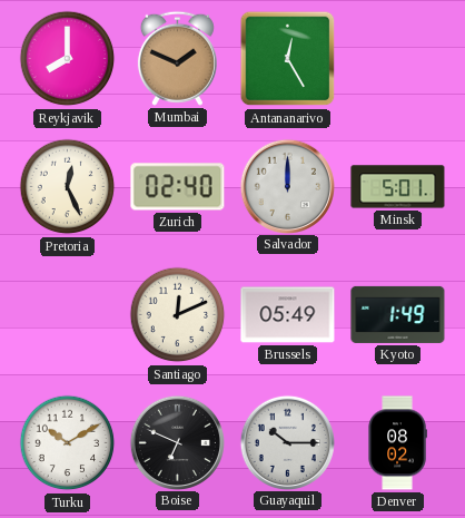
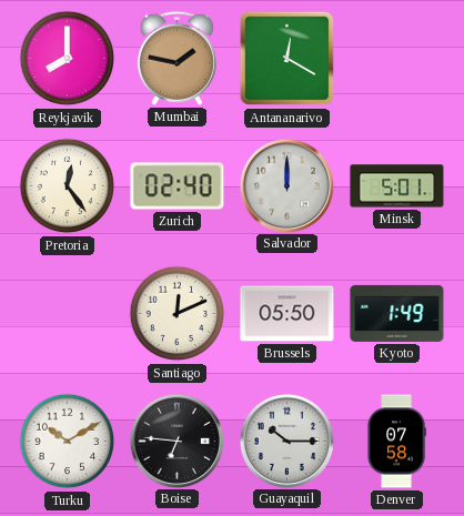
Mumbai: 1:49 -> 1:47
Antananarivo: 12:25 -> 12:20
Pretoria: 12:26 -> 12:24
Brussels: 05:49 -> 05:50
Boise: 6:49 -> 6:46
Denver: 08:02 -> 07:58
